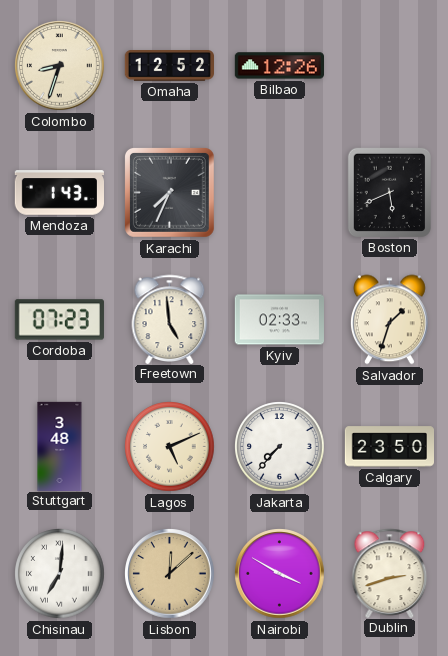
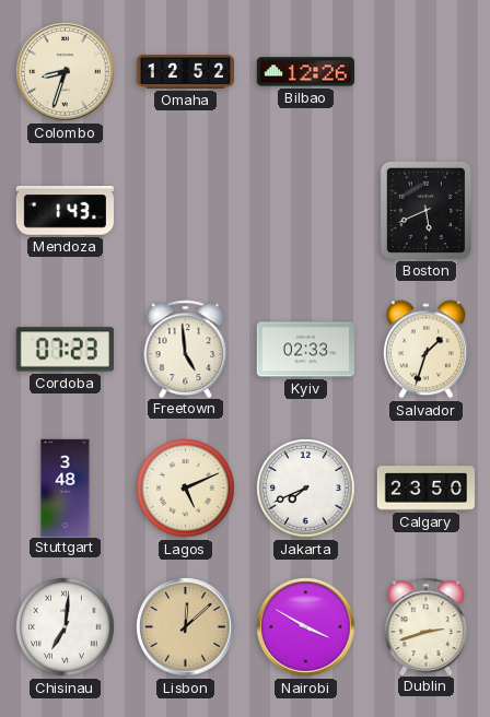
Karachi: 7:34 -> none
Jakarta: 7:37 -> 7:41
